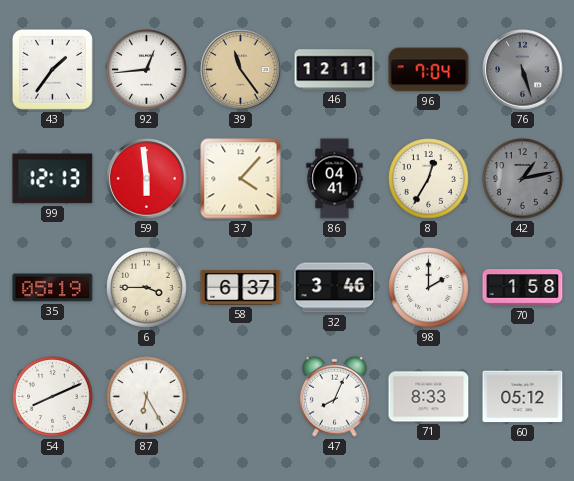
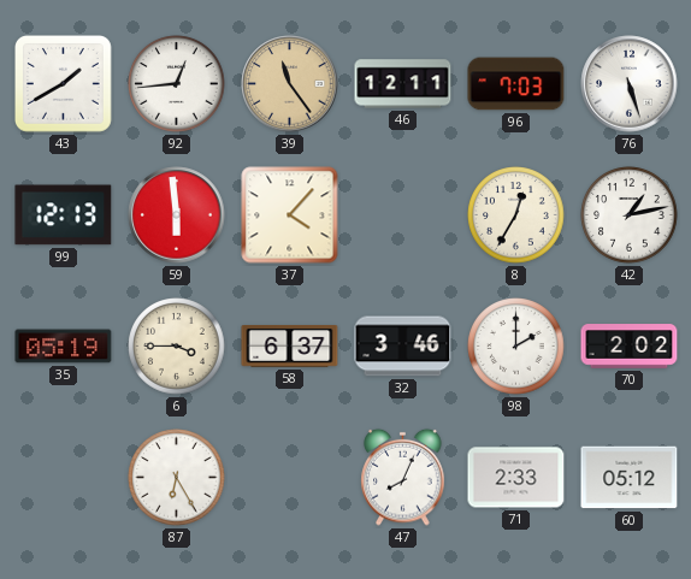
43: 1:36 -> 1:40
96: 7:04 -> 7:03
76 dial: grey -> white
86: 04:41 -> none
42 dial: grey -> white
70: 1:58 -> 2:02
54: 8:11 -> none
71: 8:33 -> 2:33
